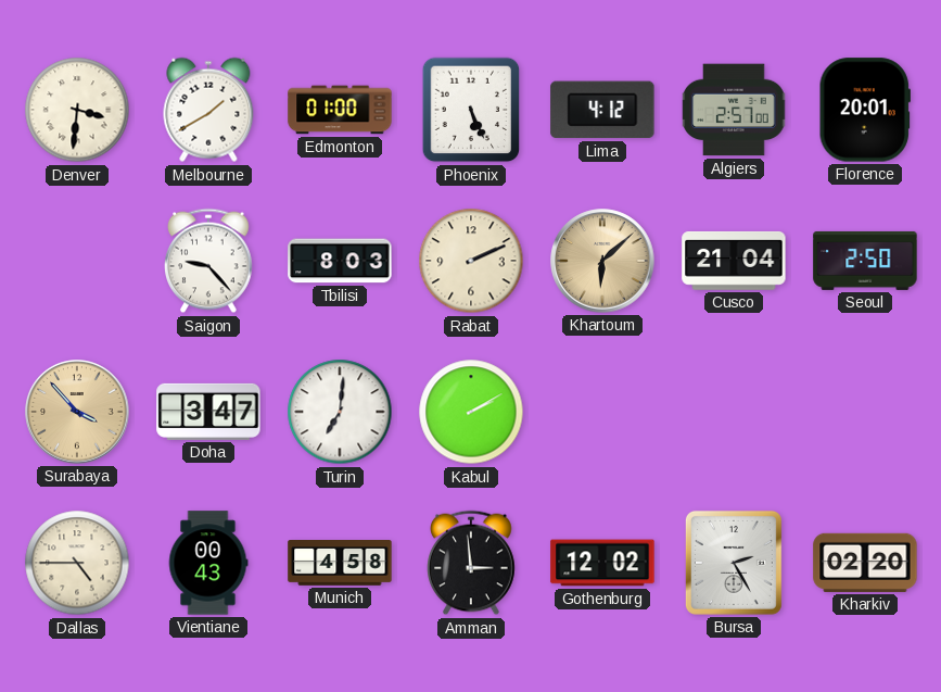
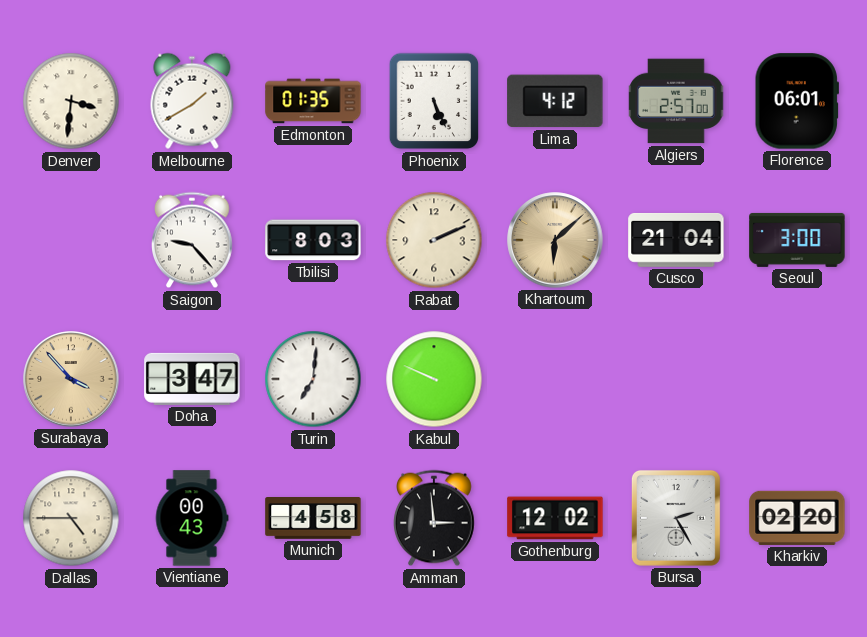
Edmonton: 01:00 -> 01:35
Florence: 20:01 -> 06:01
Seoul: 2:50 -> 3:00
Kabul: 2:10 -> 9:49
